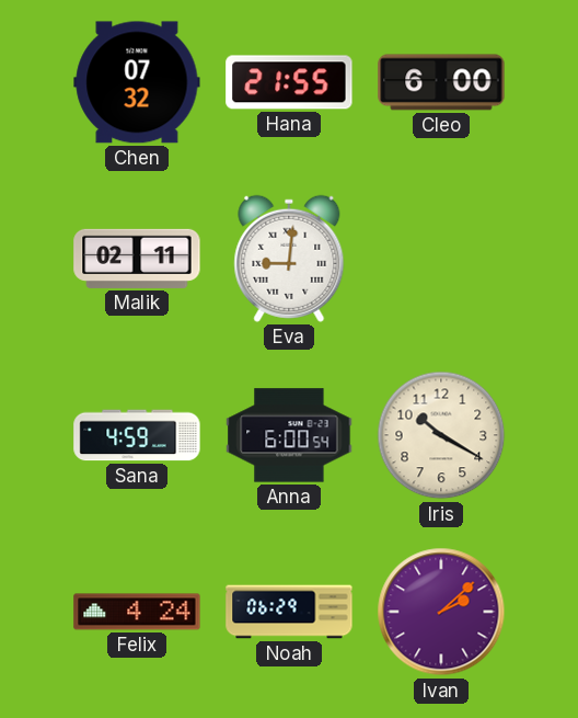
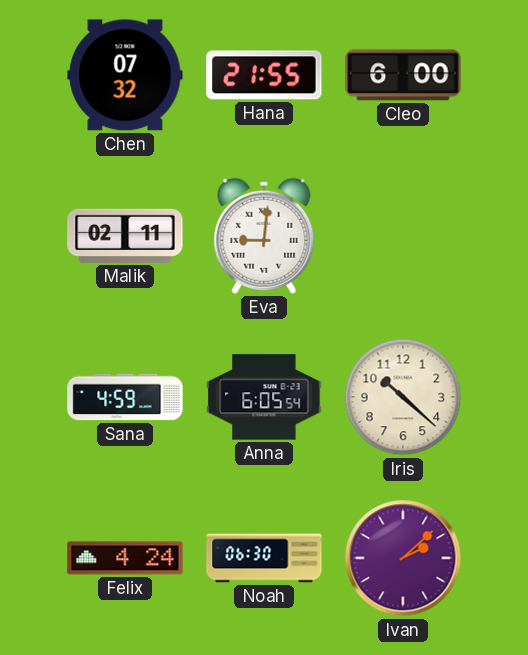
Anna: 6:00 -> 6:05
Iris: 10:20 -> 10:22
Noah: 06:29 -> 06:30
